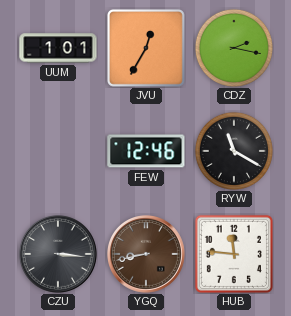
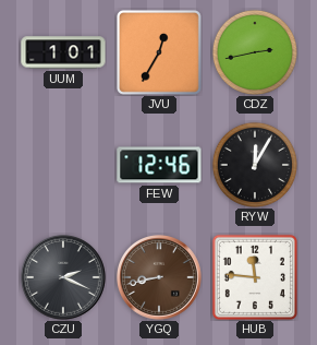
CDZ: 2:17 -> 2:43
RYW: 11:20 -> 12:05
CZU: 3:16 -> 2:19
